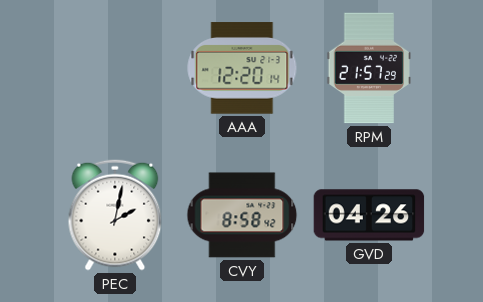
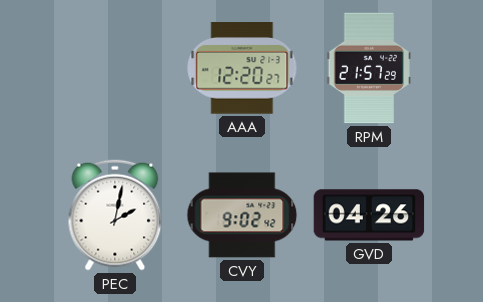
AAA: 12:20:14 -> 12:20:27
CVY: 8:58 -> 9:02
